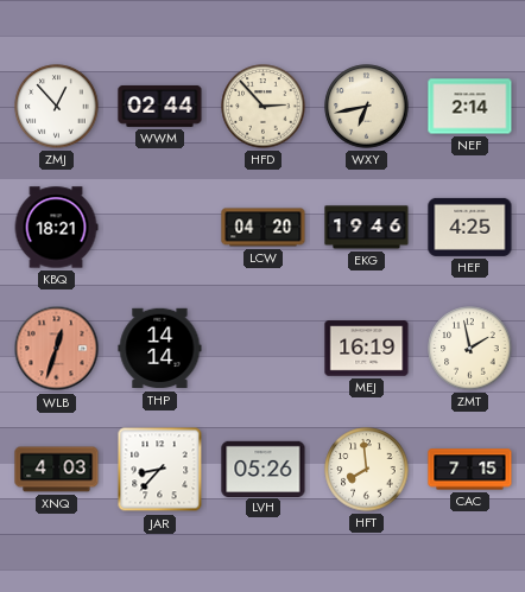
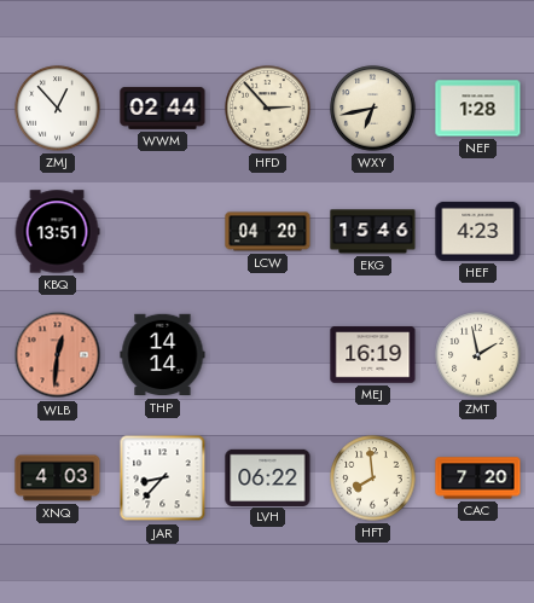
NEF: 2:14 -> 1:28
KBQ: 18:21 -> 13:51
EKG: 19:46 -> 15:46
HEF: 4:25 -> 4:23
WLB: 12:33 -> 12:31
LVH: 05:26 -> 06:22
CAC: 7:15 -> 7:20
